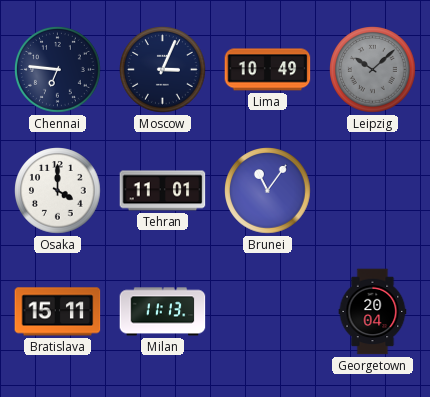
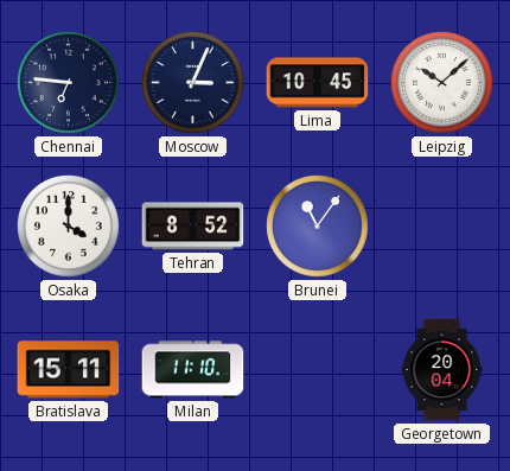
Lima: 10:49 -> 10:45
Leipzig dial: grey -> white
Tehran: 11:01 -> 8:52
Milan: 11:13 -> 11:10
